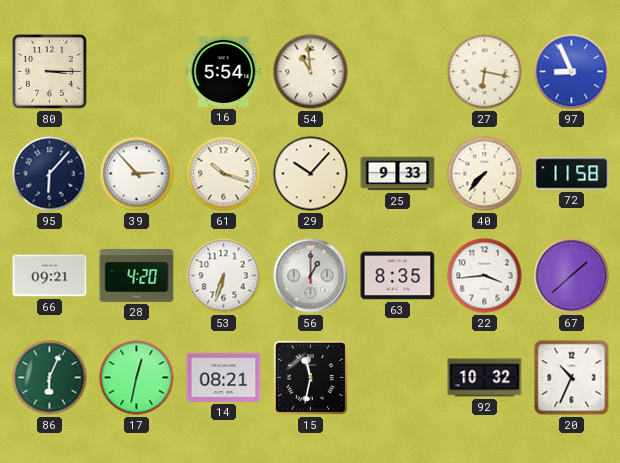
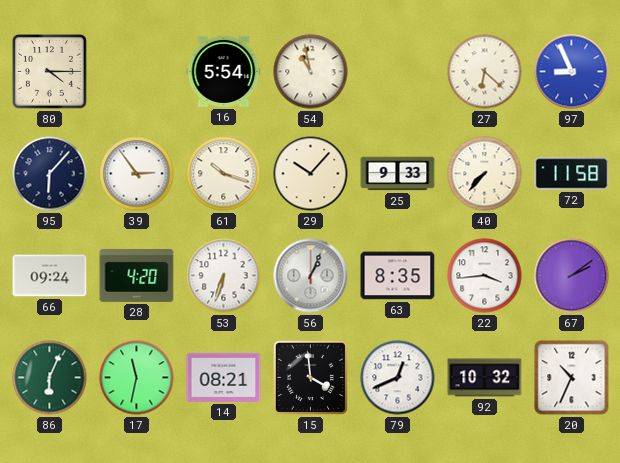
80: 3:15 -> 4:15
54: 10:59 -> 10:58
27: 6:17 -> 6:22
39: 2:53 -> 2:54
66: 09:21 -> 09:24
56: 1:00 -> 1:04
67: 1:38 -> 2:09
17: 12:32 -> 11:32
15: 11:32 -> 3:59
79: none -> 12:41
